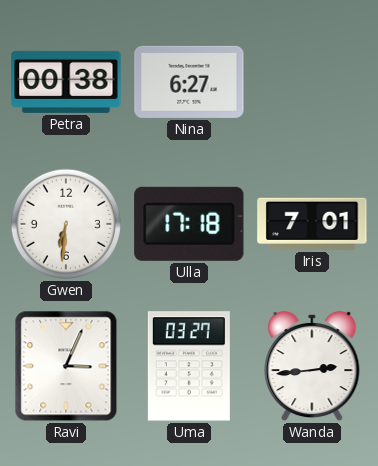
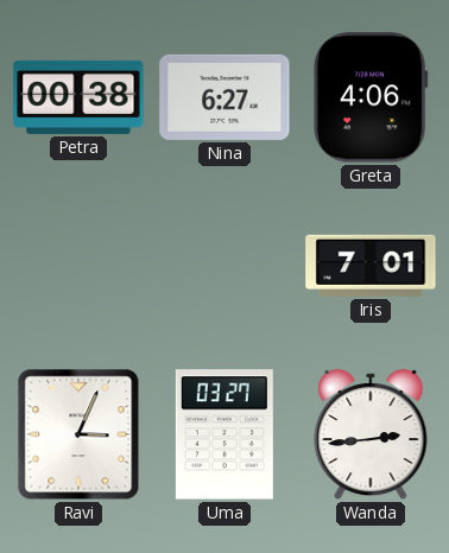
Greta: none -> 4:06
Gwen: 6:31 -> none
Ulla: 17:18 -> none
